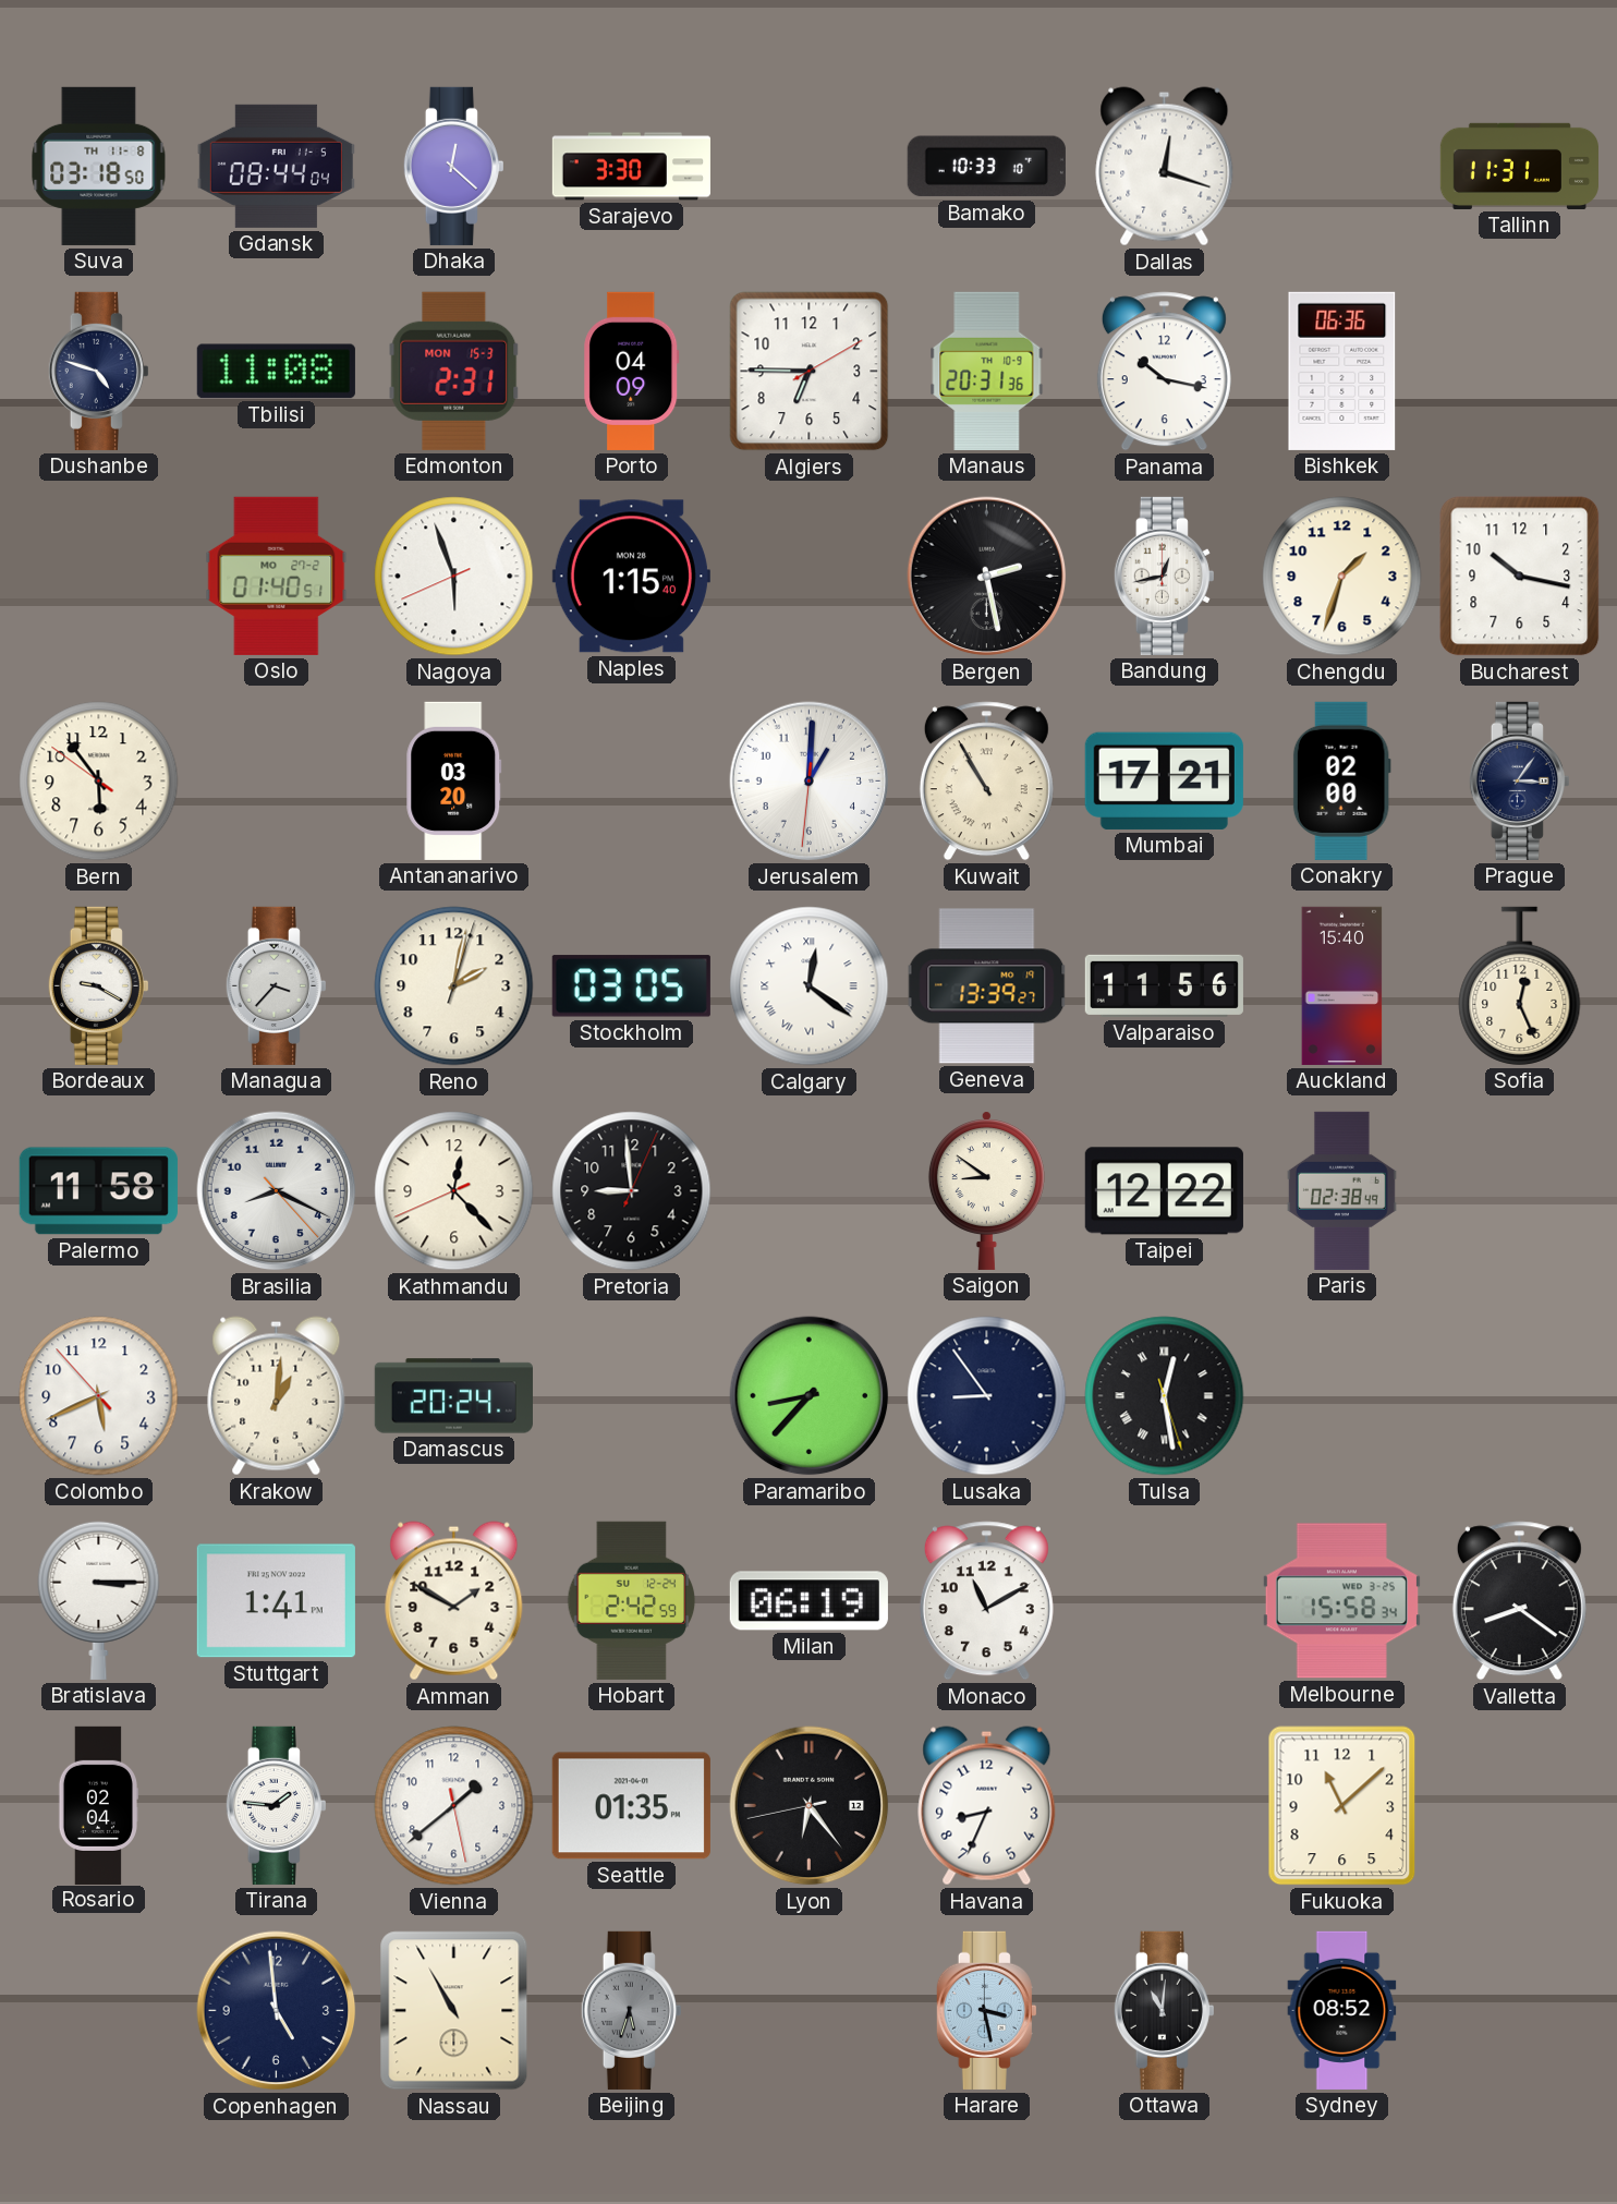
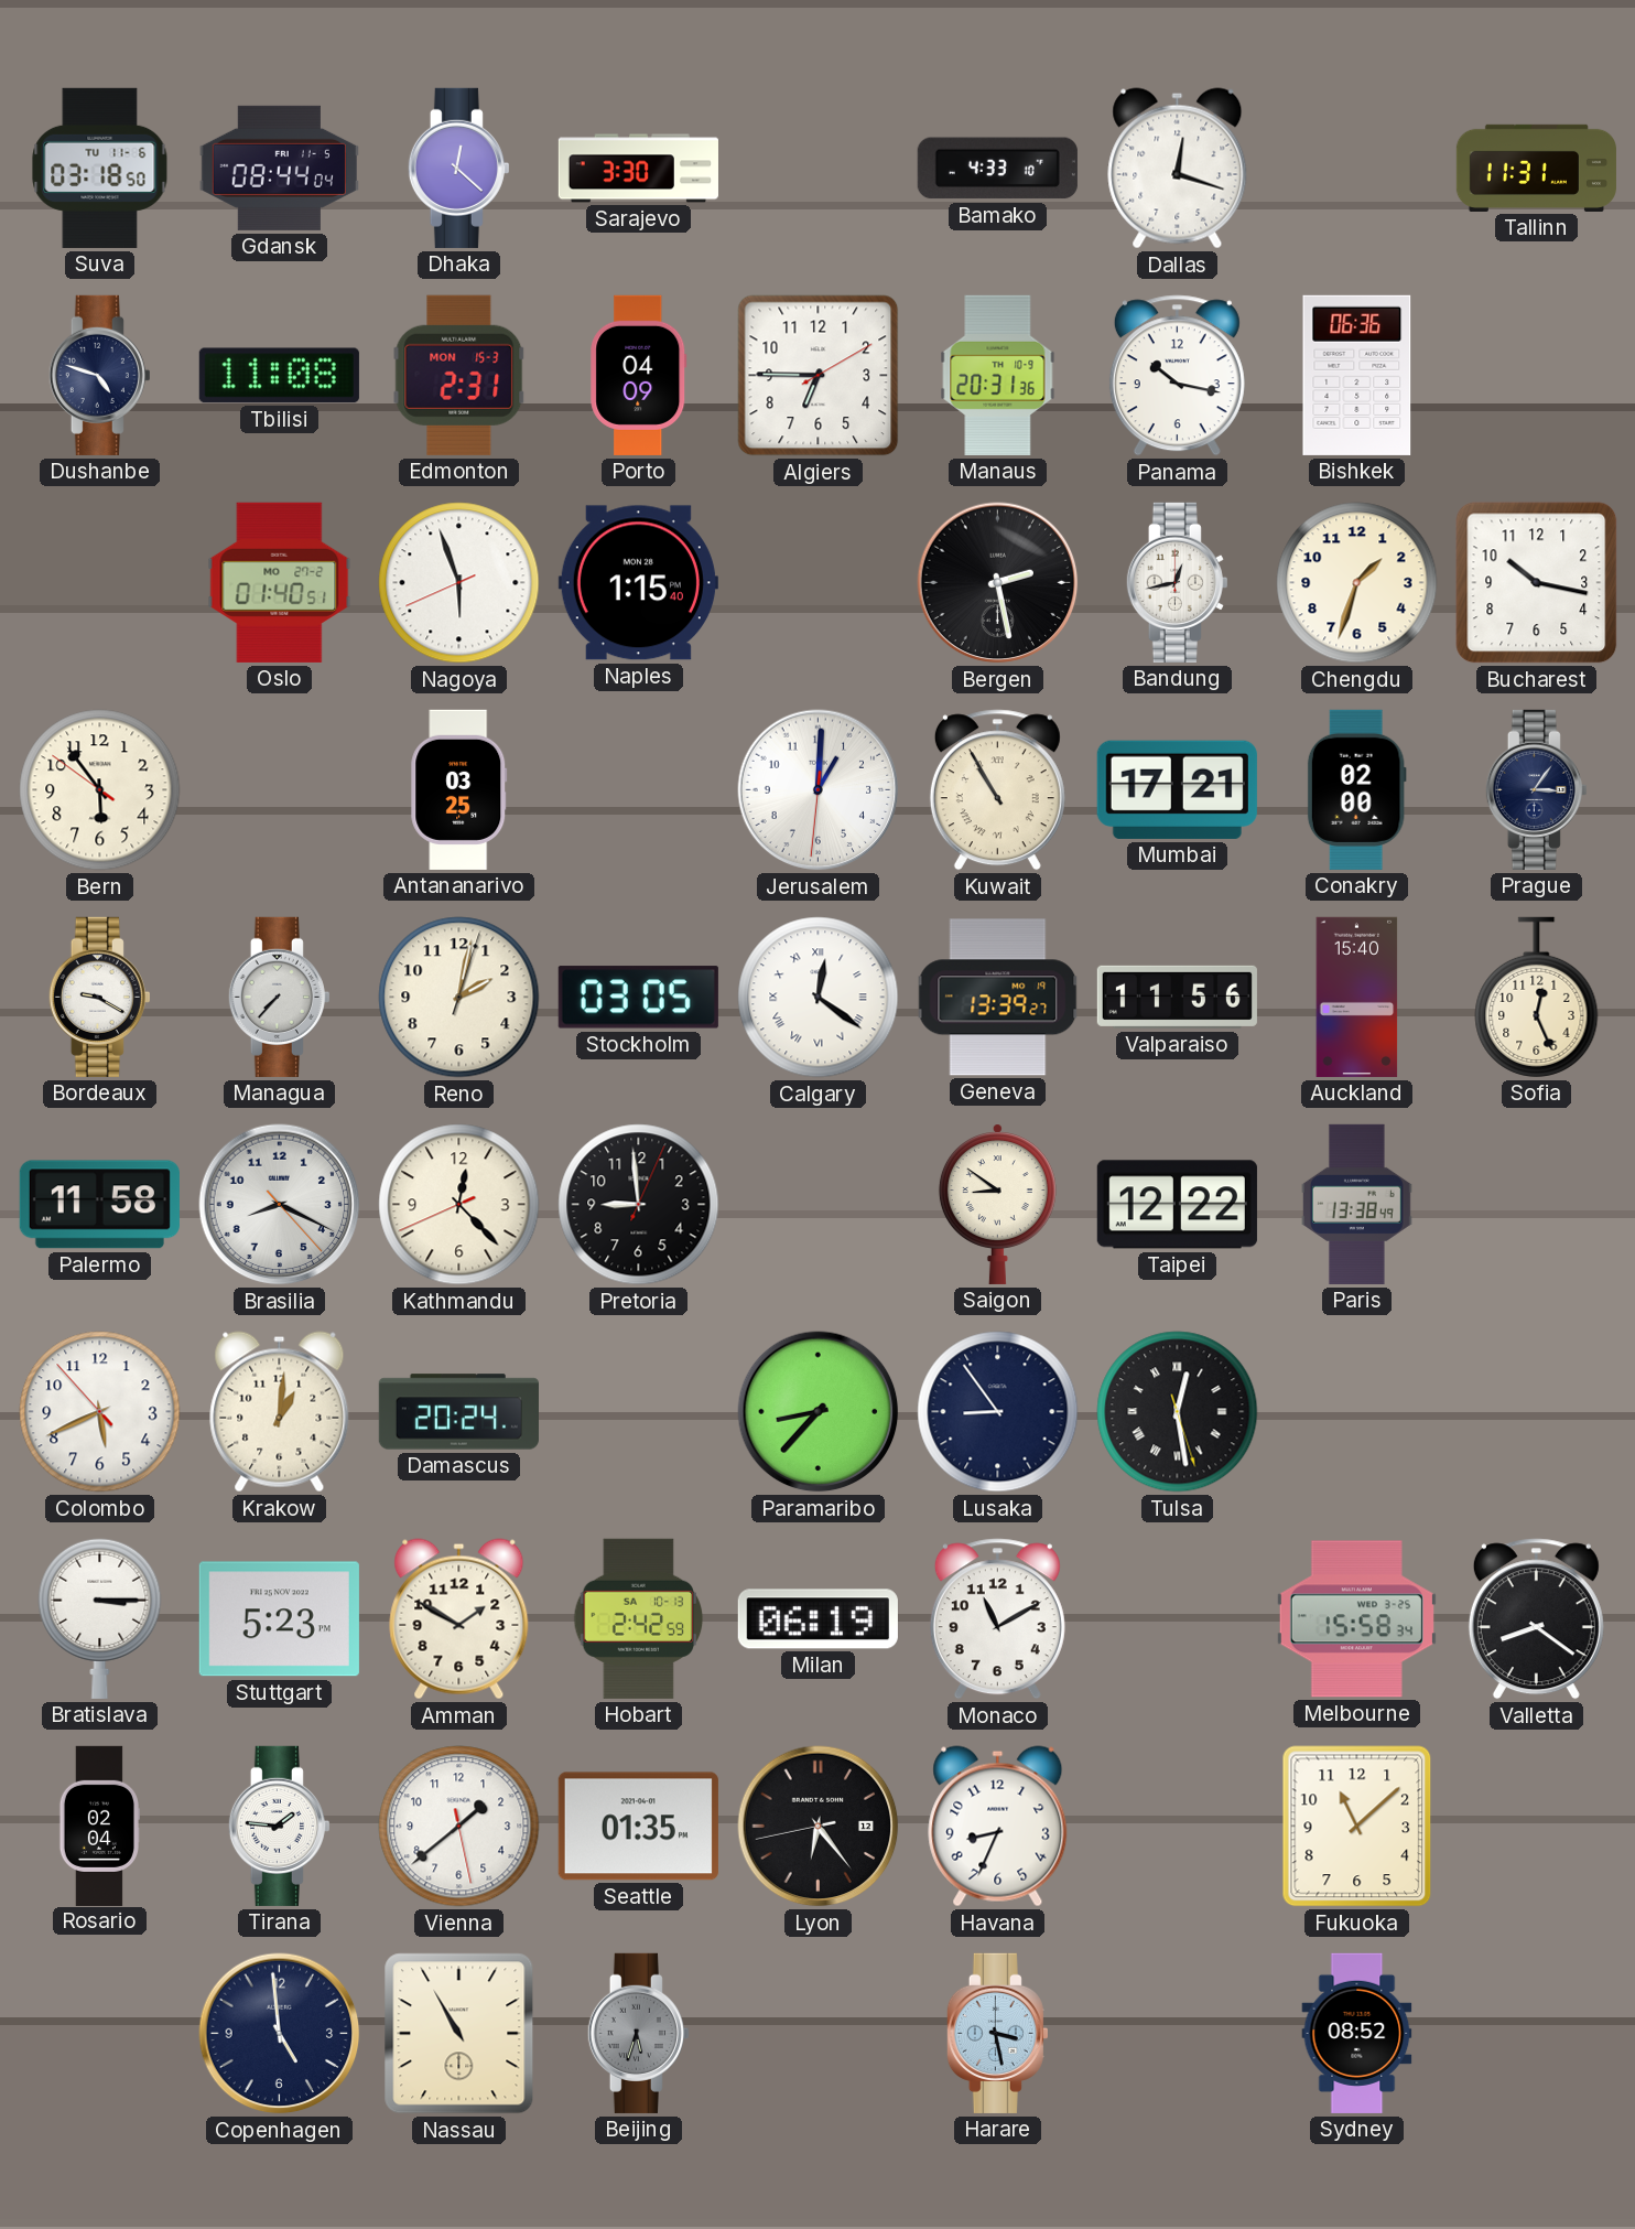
Suva date: TH 11-8 -> TU 11-6
Bamako: 10:33 -> 4:33
Antananarivo: 03:20 -> 03:25
Managua: 3:37 -> 7:37
Paris: 02:38 -> 13:38
Stuttgart: 1:41 -> 5:23
Hobart date: SU 12-24 -> SA 10-13
Ottawa: 11:01 -> none
